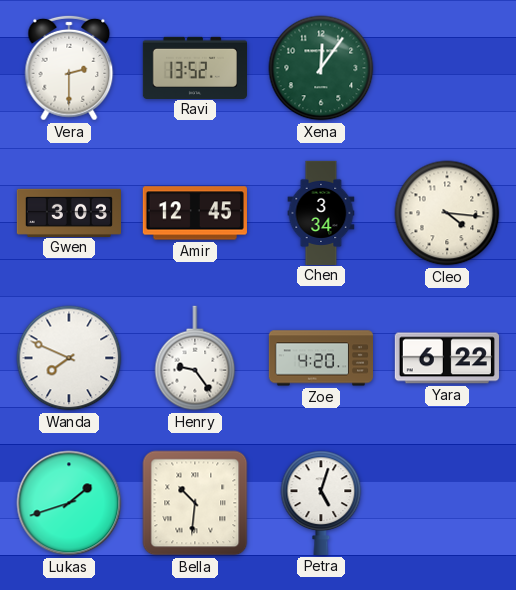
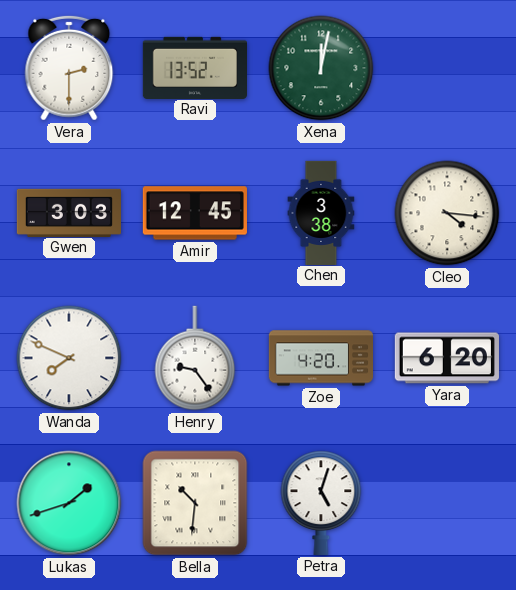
Xena: 12:06 -> 12:02
Chen: 3:34 -> 3:38
Yara: 6:22 -> 6:20
